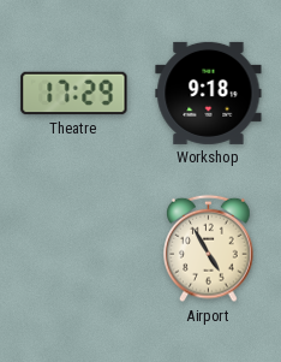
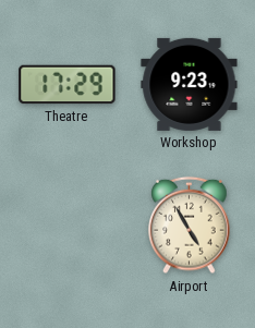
Workshop: 9:18 -> 9:23
